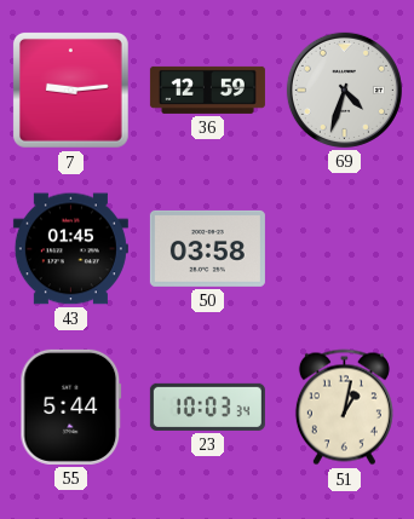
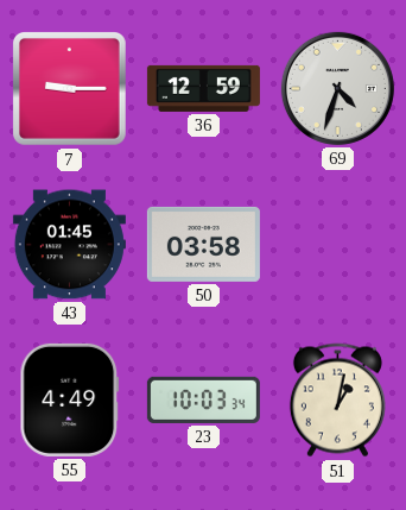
7: 9:14 -> 9:15
55: 5:44 -> 4:49
